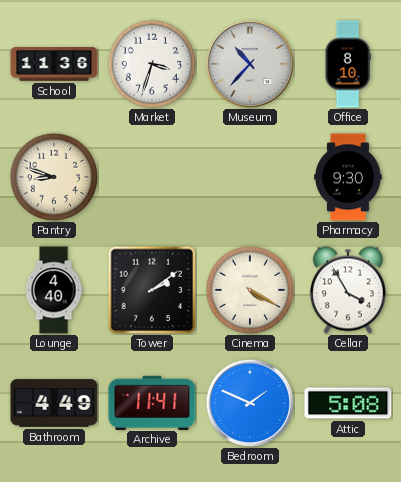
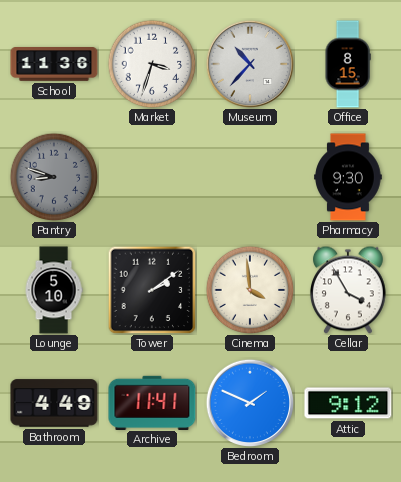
Office: 8:10 -> 8:15
Pantry dial: cream -> grey
Lounge: 4:40 -> 5:10
Cinema: 4:20 -> 3:59
Attic: 5:08 -> 9:12
